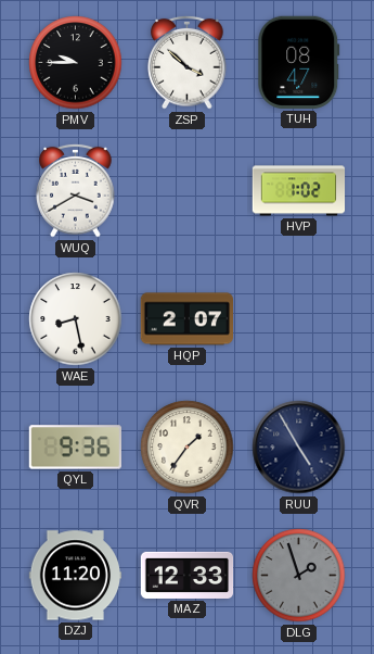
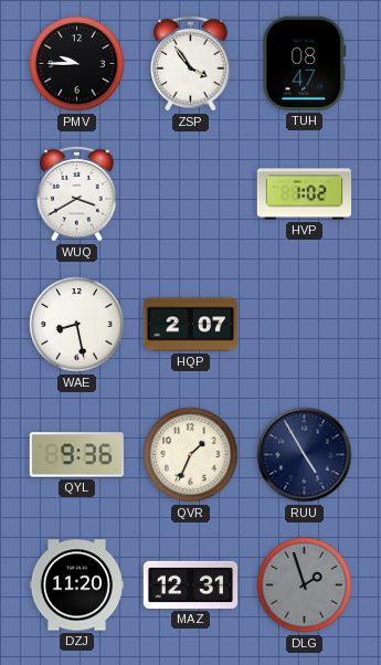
ZSP: 3:52 -> 3:54
QVR: 1:36 -> 1:34
MAZ: 12:33 -> 12:31
